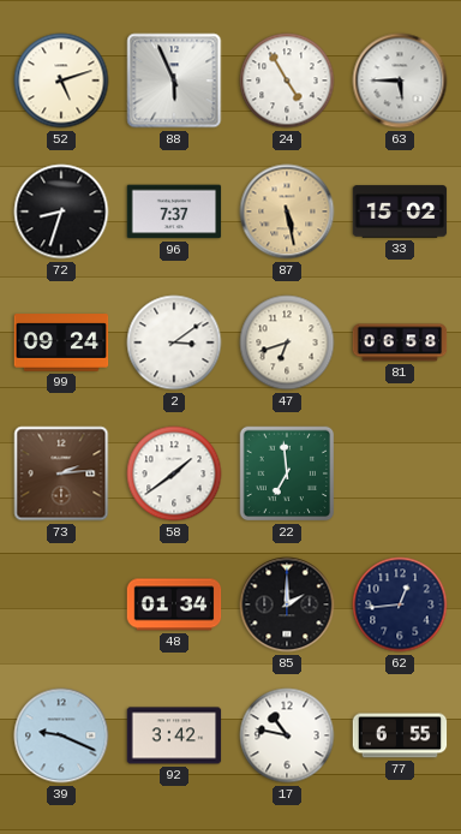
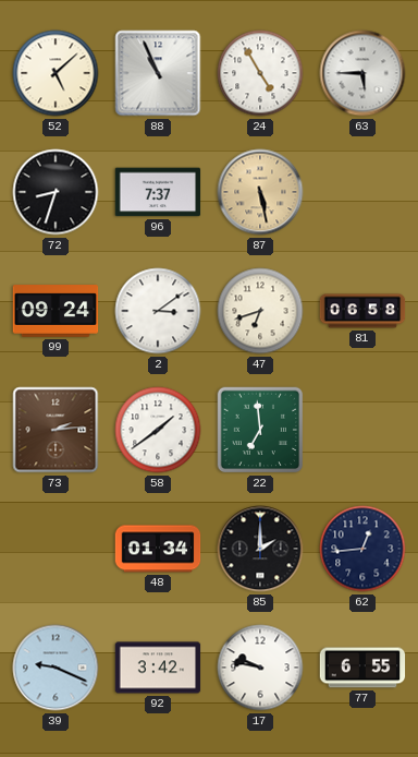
52: 5:12 -> 5:08
88: 5:56 -> 10:56
33: 15:02 -> none
17: 10:47 -> 9:47
